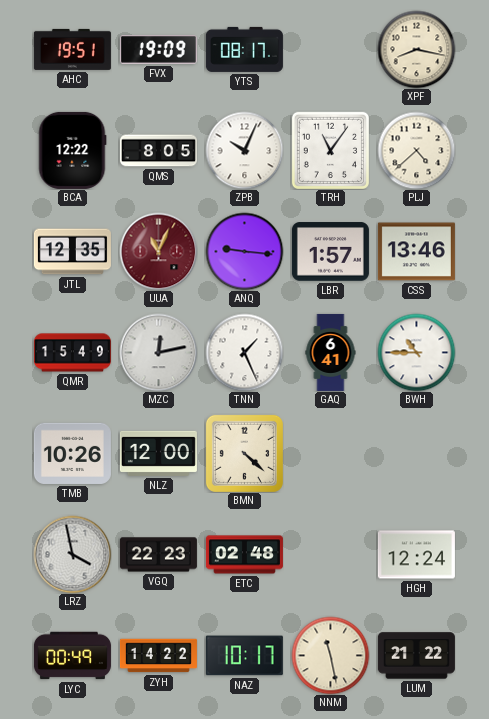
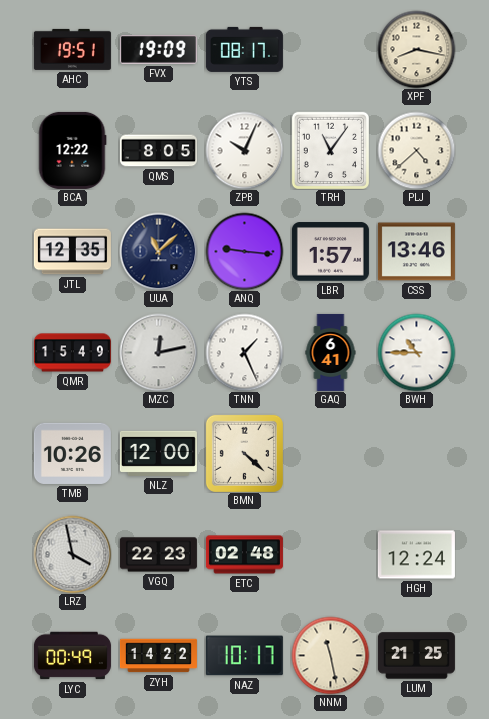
UUA: 11:04 -> 11:08
UUA dial: burgundy -> navy
LUM: 21:22 -> 21:25
